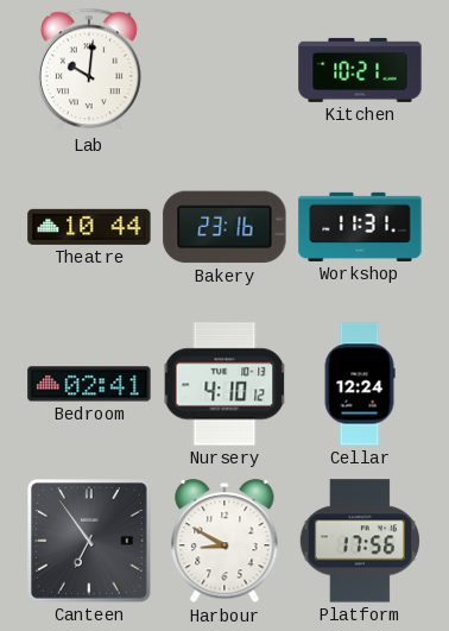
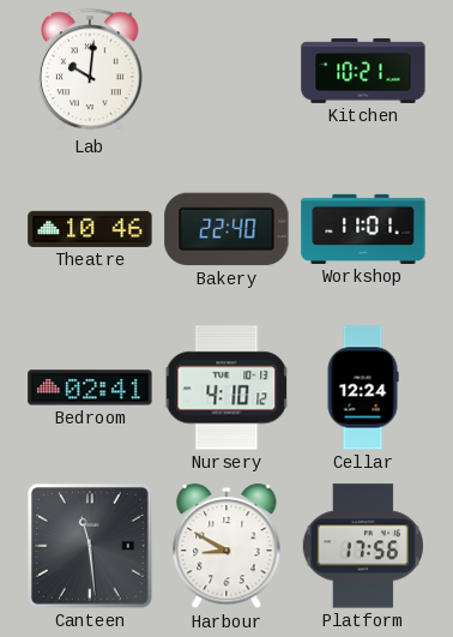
Theatre: 10:44 -> 10:46
Bakery: 23:16 -> 22:40
Workshop: 11:31 -> 11:01
Canteen: 6:54 -> 11:29
